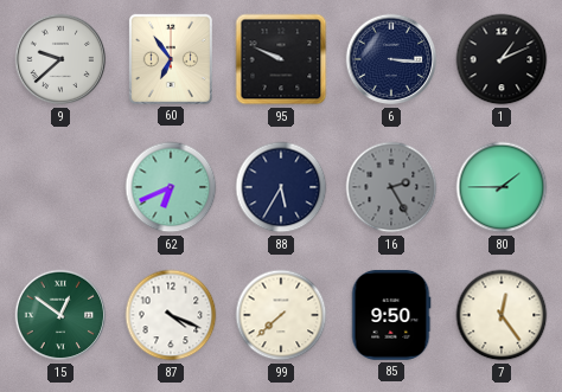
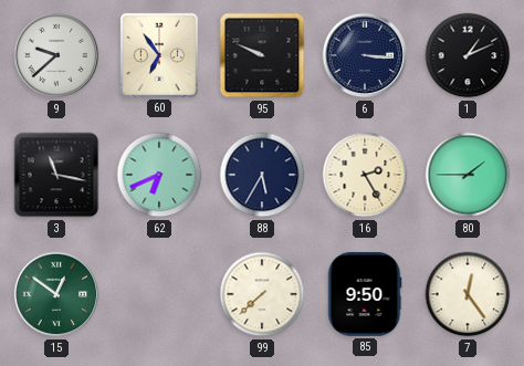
3: none -> 11:17
16 dial: grey -> cream
87: 4:19 -> none
